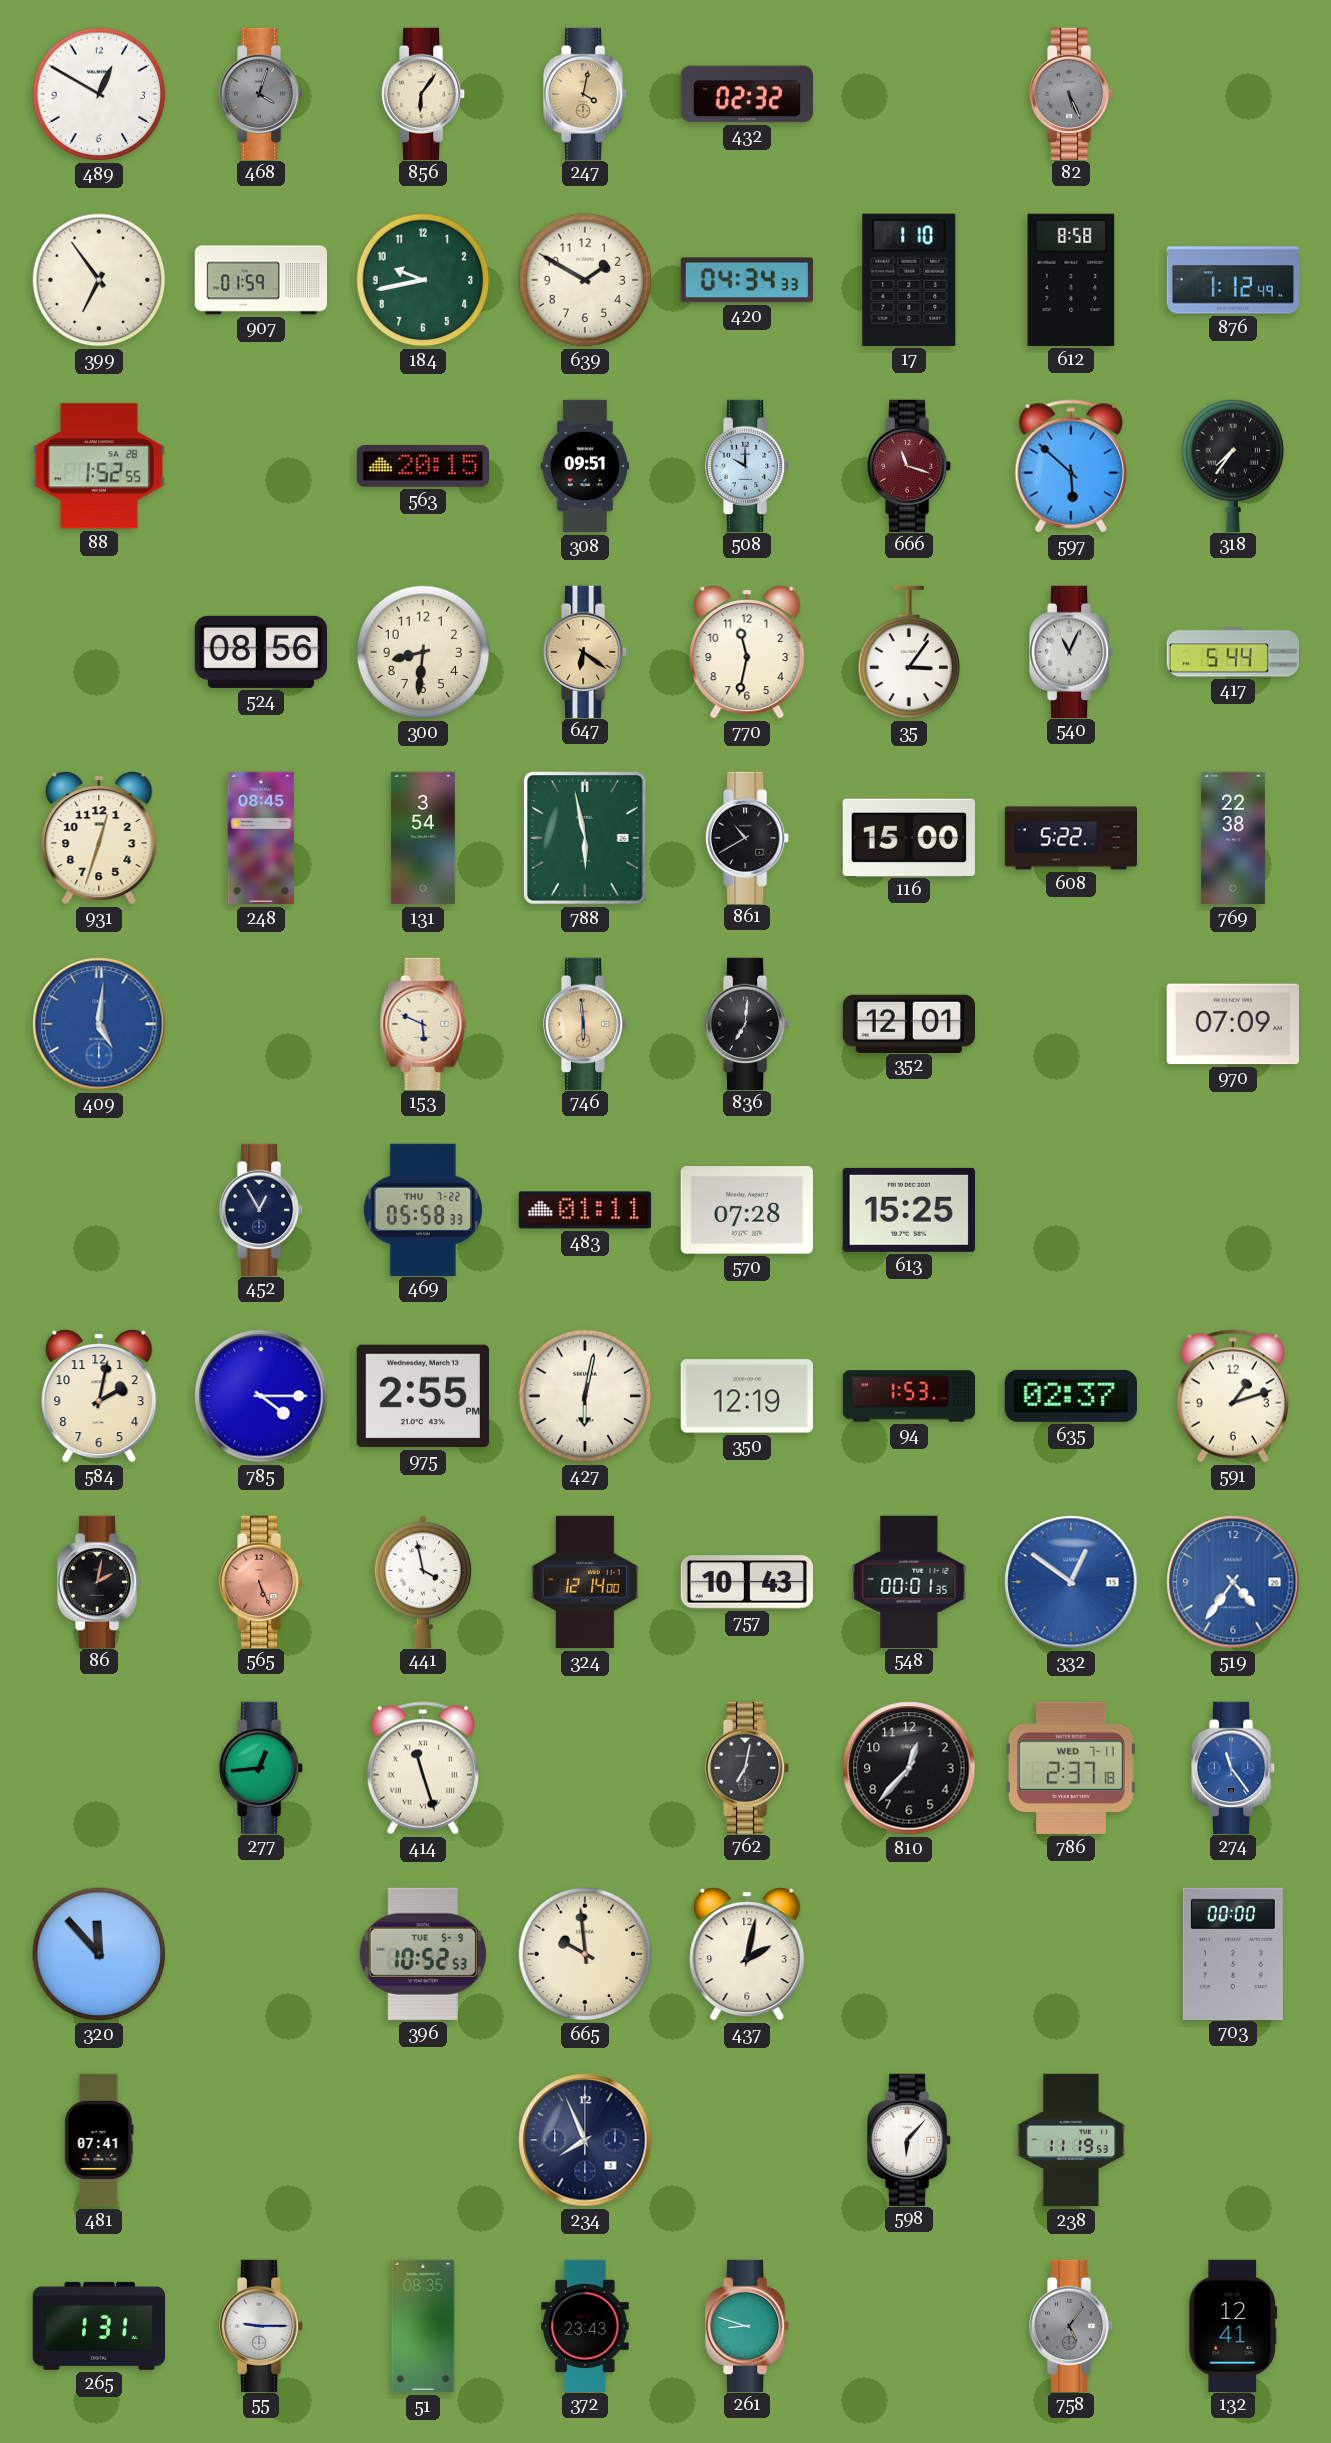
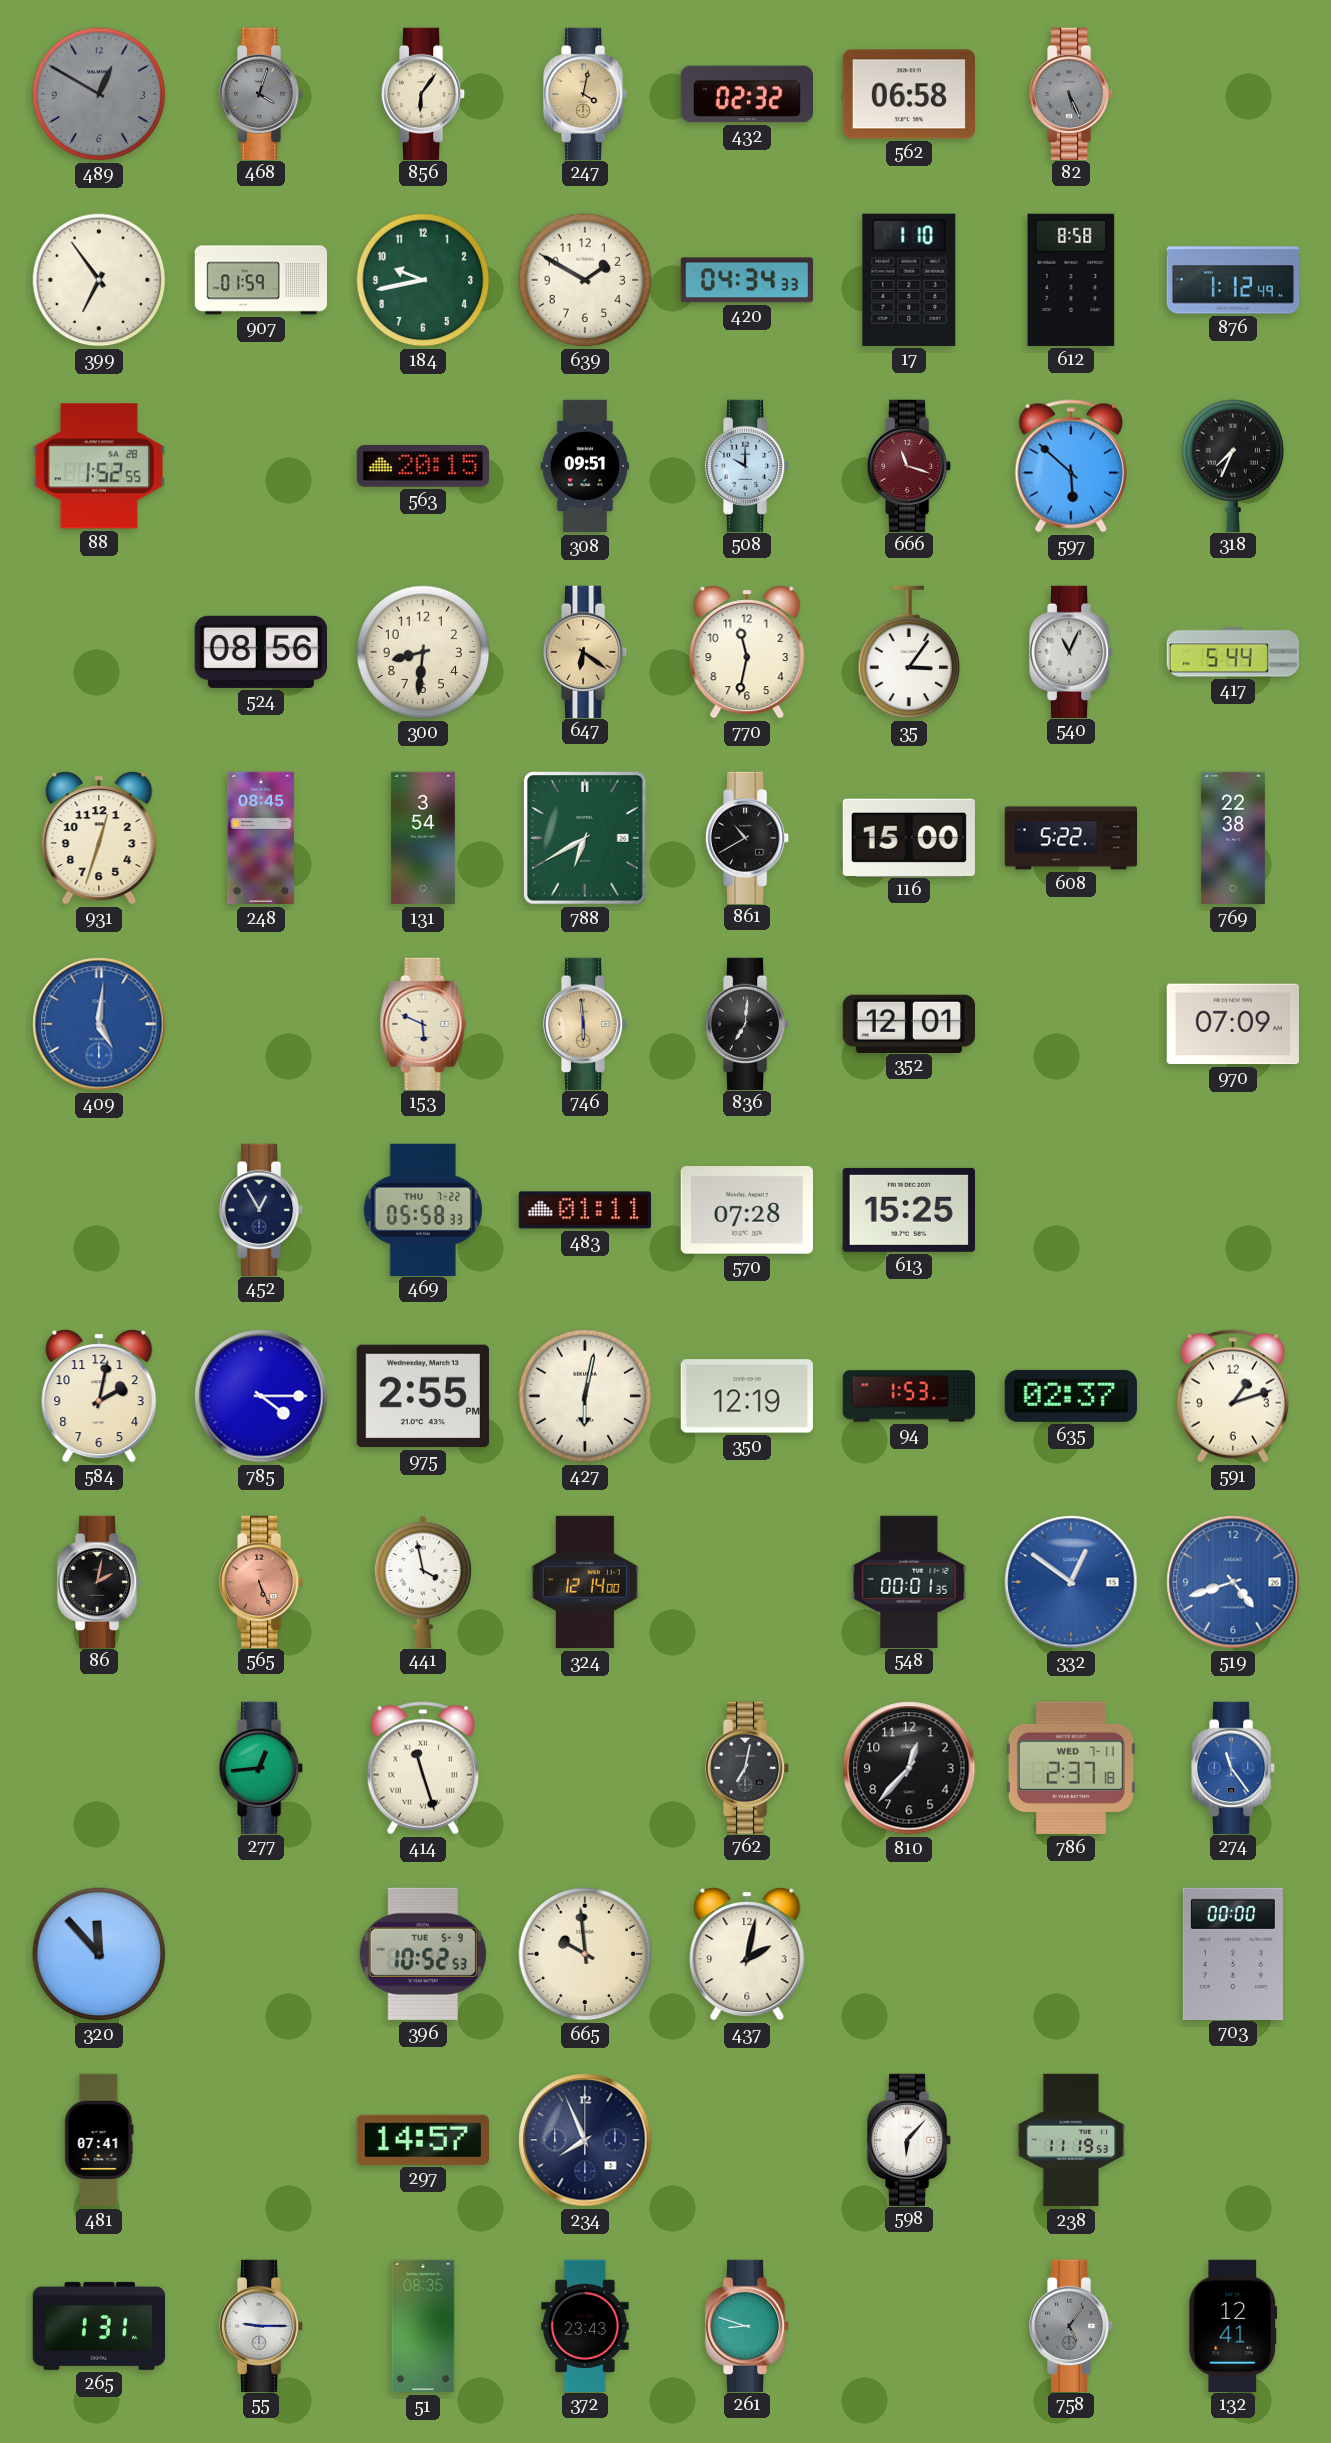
489 dial: white -> grey
562: none -> 06:58
318: 7:36 -> 7:34
788: 5:58 -> 6:40
757: 10:43 -> none
519: 4:36 -> 4:42
297: none -> 14:57
